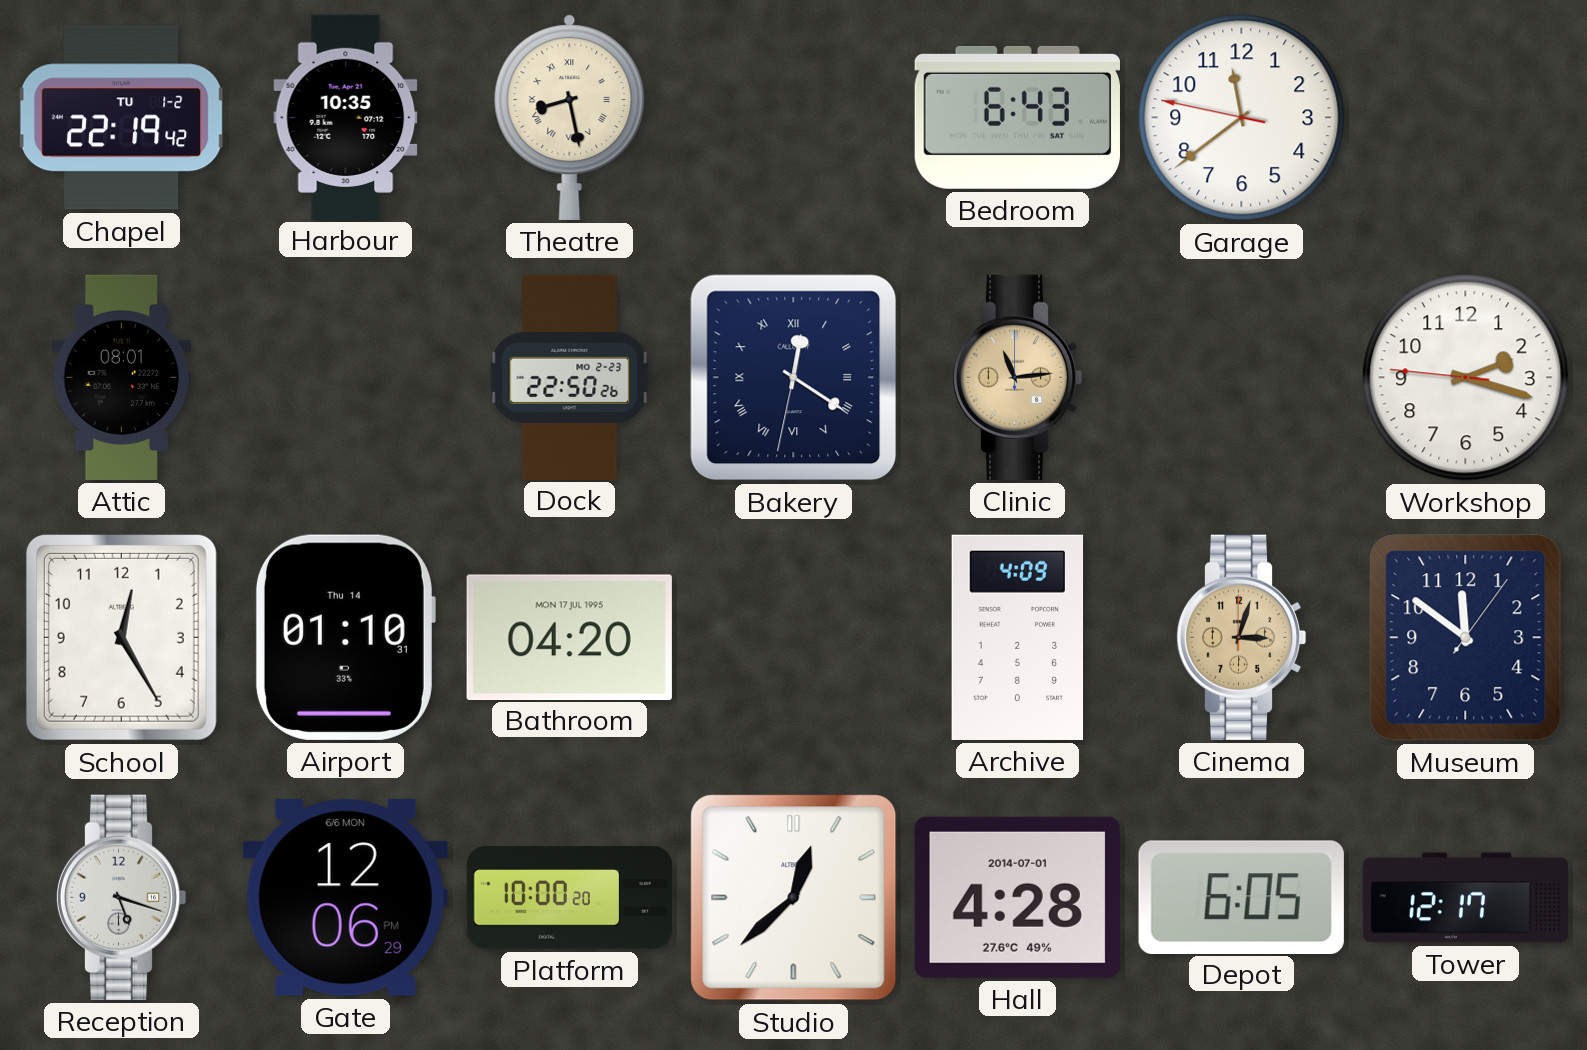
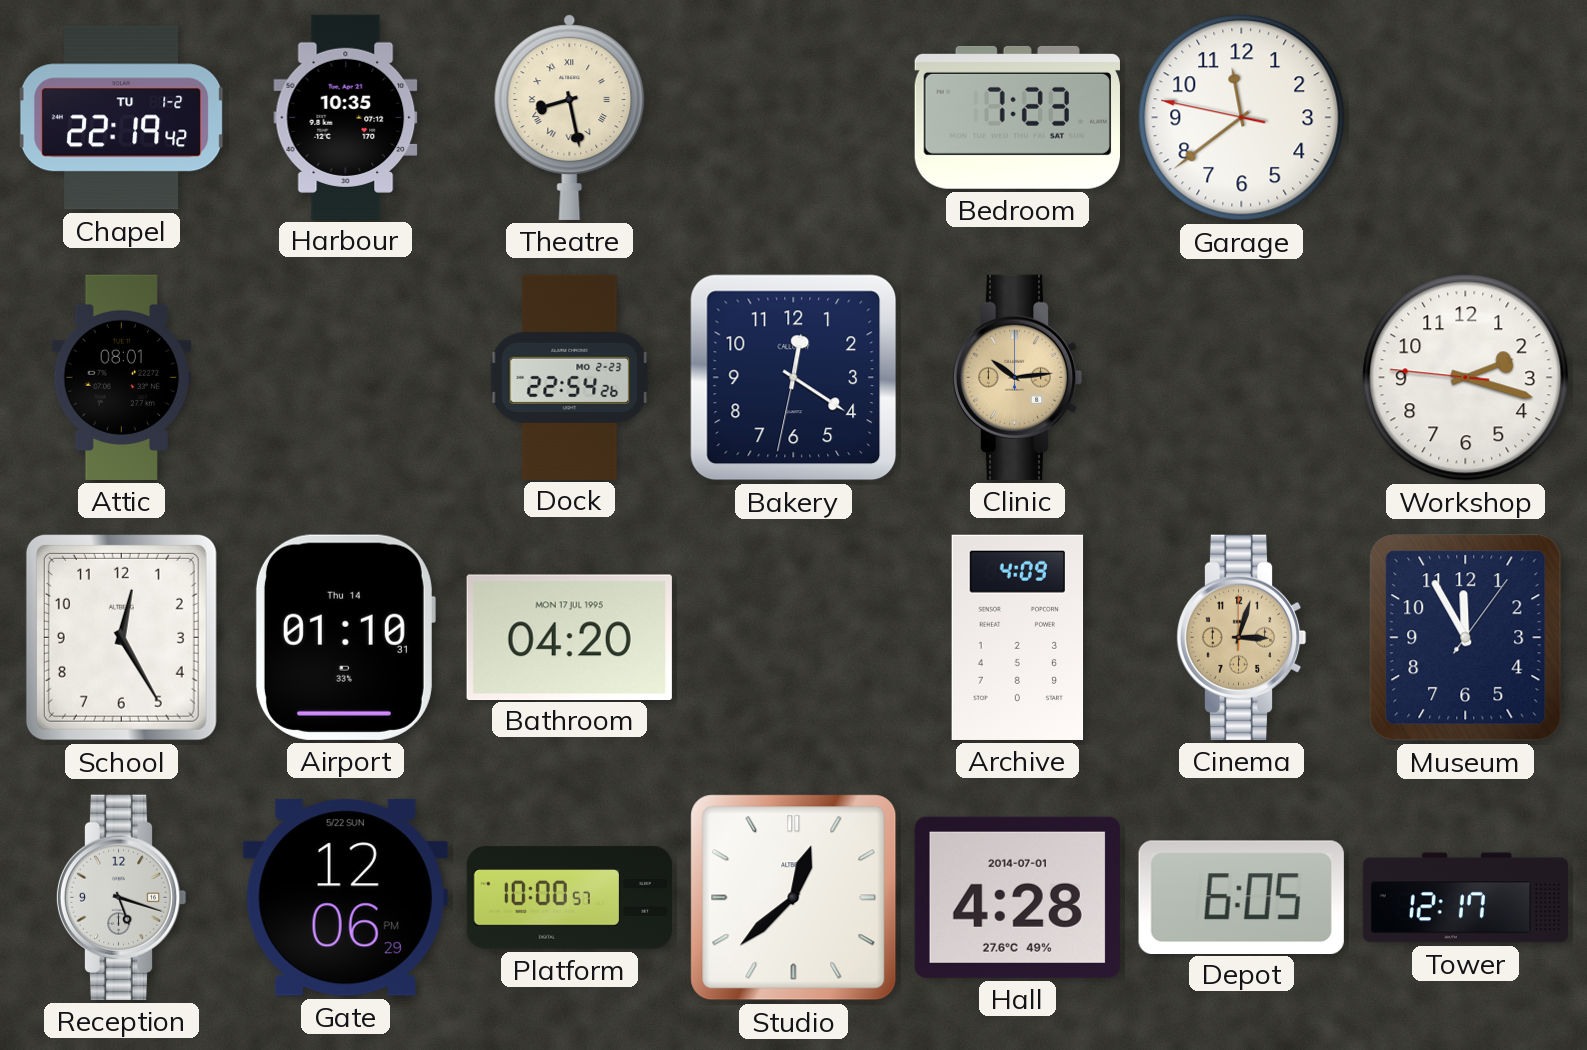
Bedroom: 6:43 -> 7:23
Dock: 22:50 -> 22:54
Bakery numerals: Roman -> Arabic
Clinic: 11:14 -> 10:14
Museum: 11:51 -> 11:55
Gate date: 6/6 MON -> 5/22 SUN
Platform: 10:00:20 -> 10:00:57
